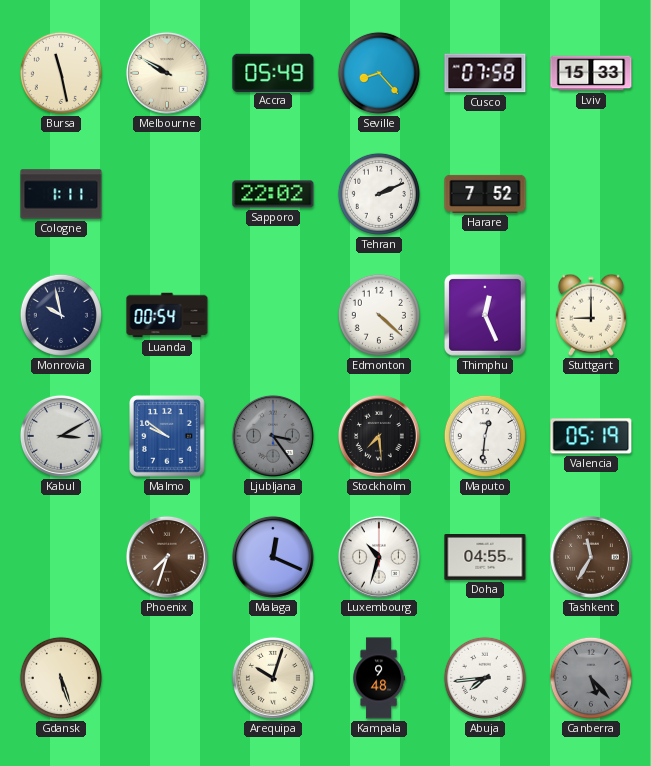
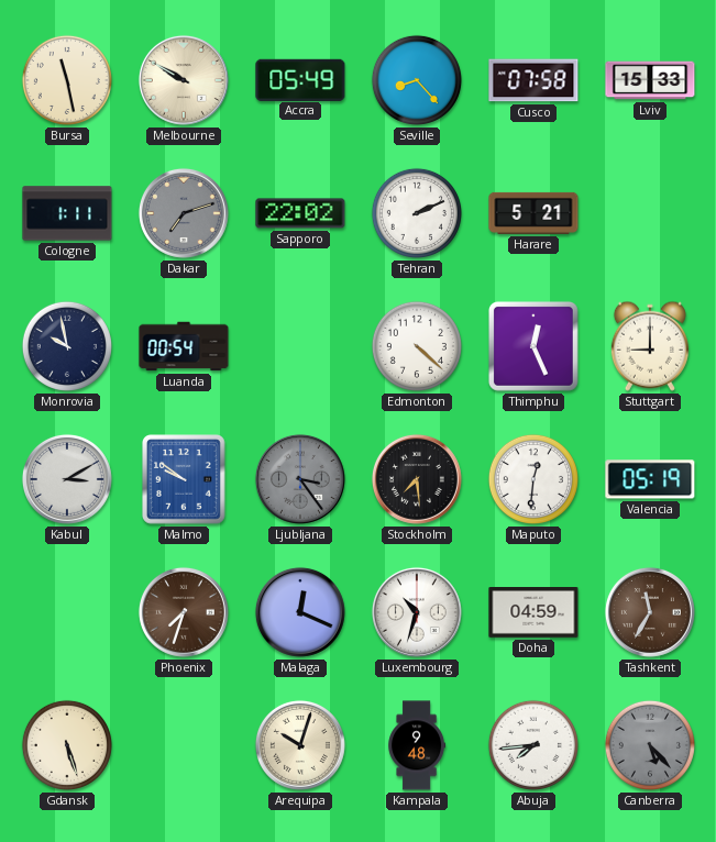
Dakar: none -> 7:12
Harare: 7:52 -> 5:21
Doha: 04:55 -> 04:59
